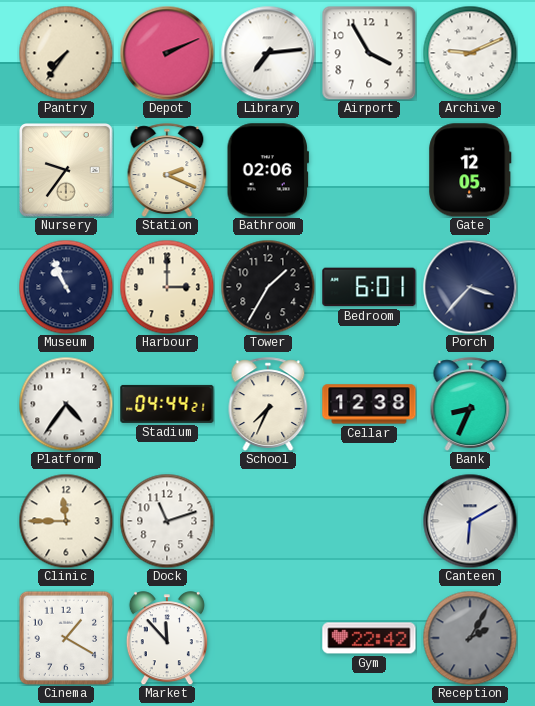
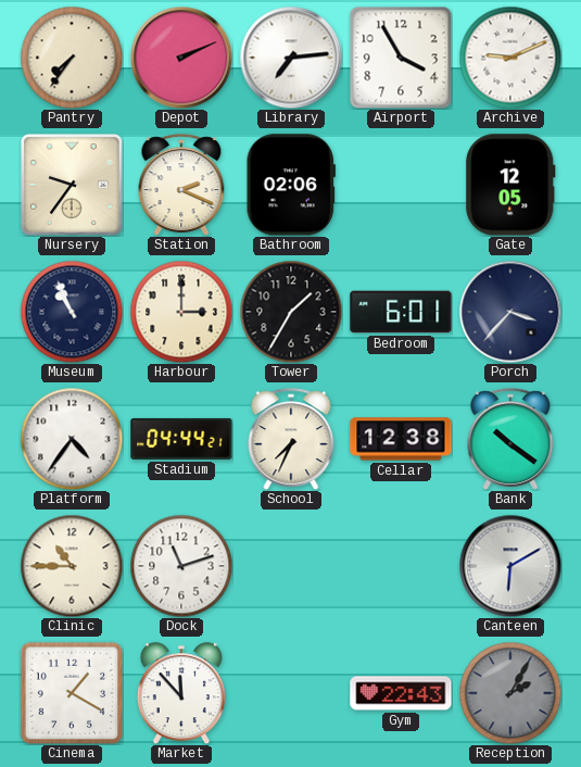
Bank: 8:34 -> 10:21
Clinic: 11:45 -> 10:45
Gym: 22:42 -> 22:43
